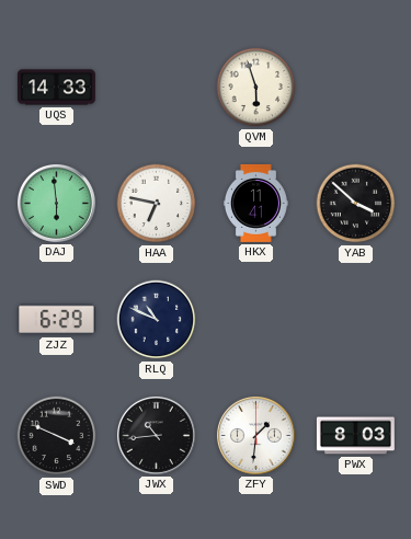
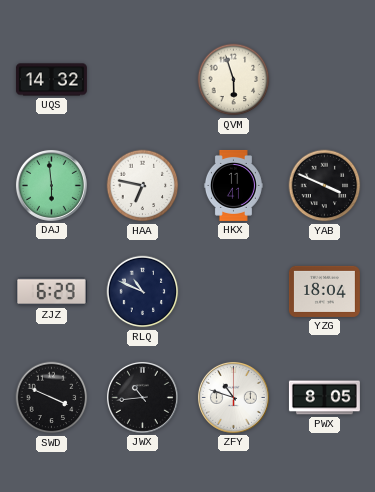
UQS: 14:33 -> 14:32
YAB: 3:52 -> 3:49
YZG: none -> 18:04
ZFY: 1:31 -> 10:48
PWX: 8:03 -> 8:05
